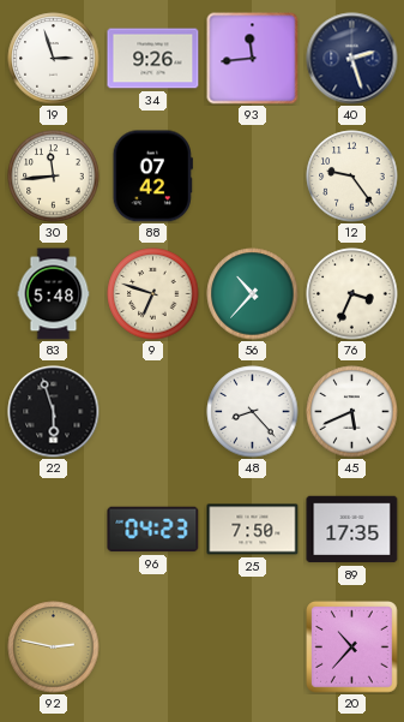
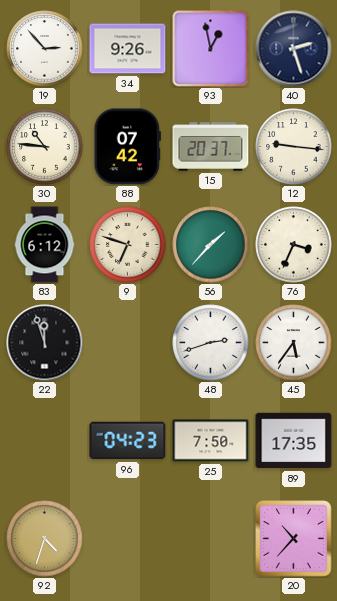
19: 2:57 -> 2:53
93: 11:44 -> 12:58
30: 11:44 -> 10:46
15: none -> 20:37
12: 9:24 -> 9:16
83: 5:48 -> 6:12
56: 10:37 -> 1:37
22: 5:57 -> 11:57
48: 8:23 -> 2:42
45: 5:41 -> 5:36
92: 2:47 -> 4:33
